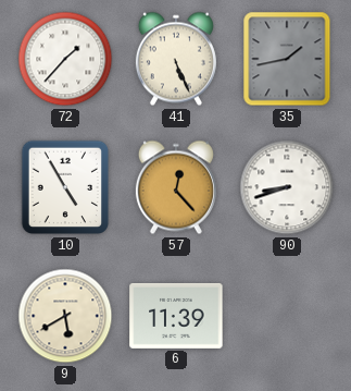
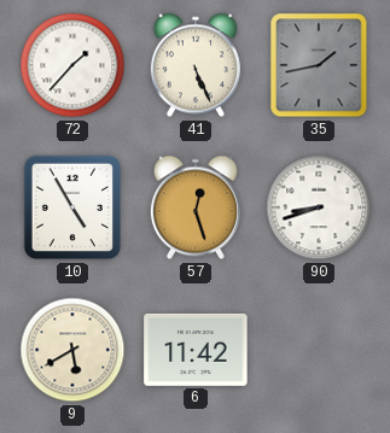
57: 12:23 -> 12:27
6: 11:39 -> 11:42
